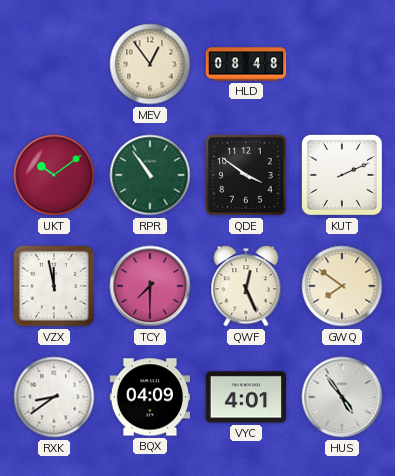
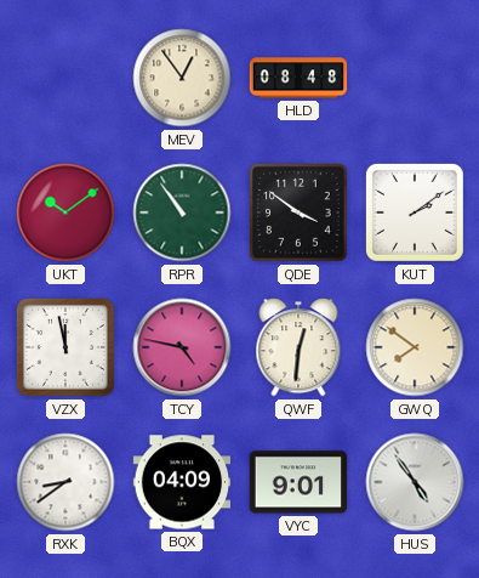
KUT: 2:11 -> 2:09
TCY: 7:30 -> 4:47
QWF: 12:26 -> 12:31
VYC: 4:01 -> 9:01
